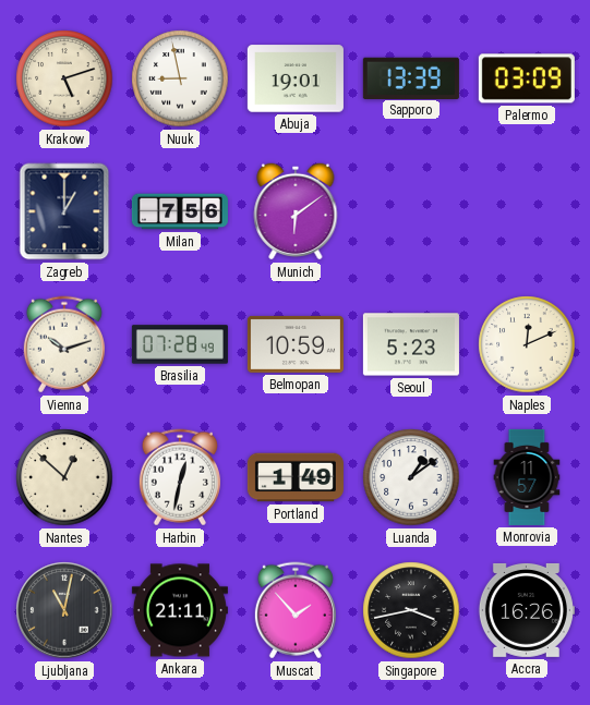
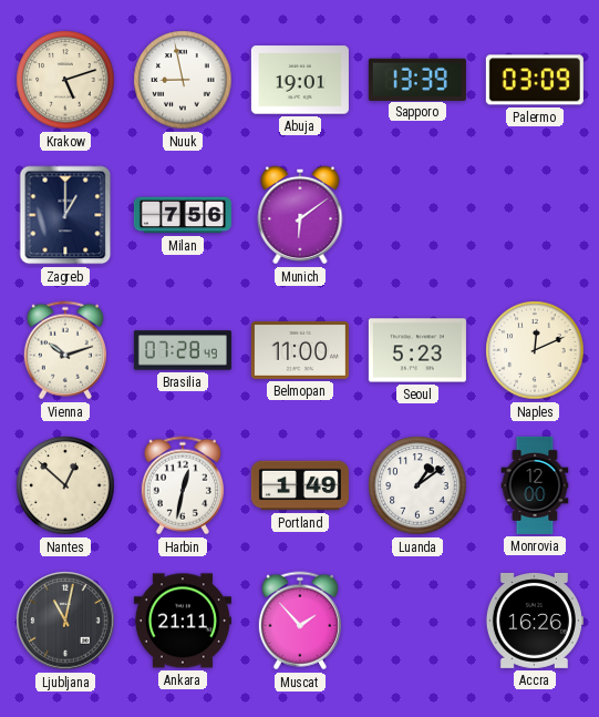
Belmopan: 10:59 -> 11:00
Monrovia: 11:57 -> 12:00
Singapore: 3:43 -> none
